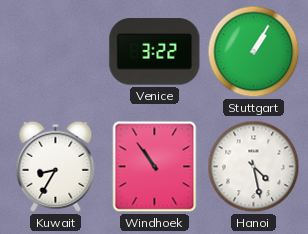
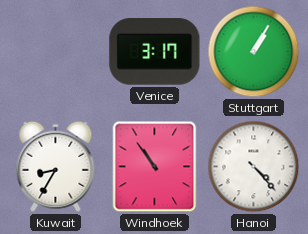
Venice: 3:22 -> 3:17
Hanoi: 4:28 -> 4:23
